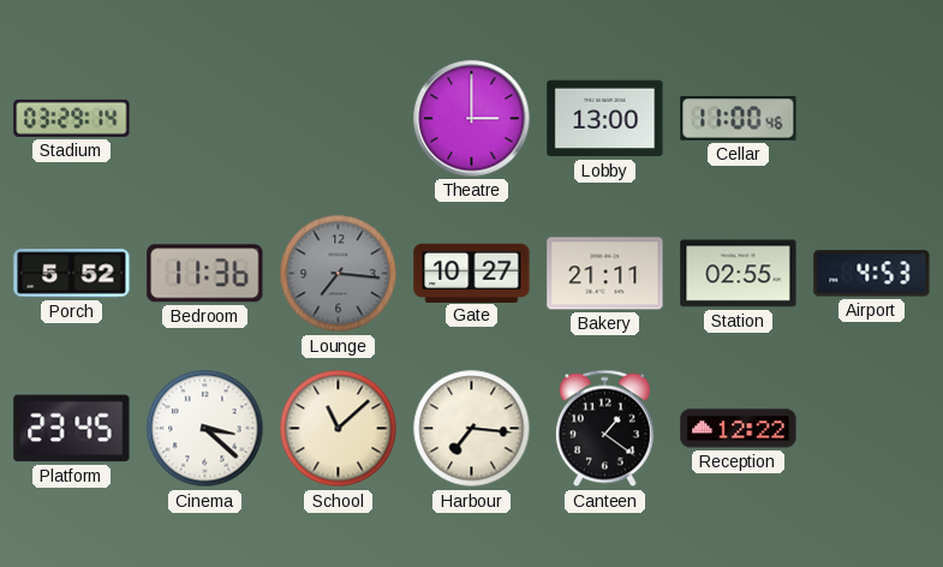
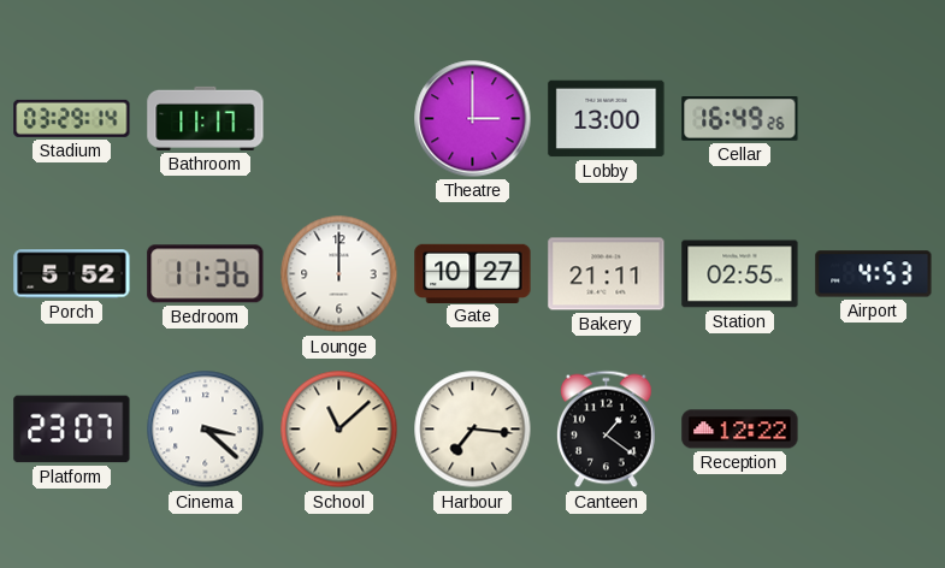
Bathroom: none -> 11:17
Cellar: 11:00 -> 16:49
Lounge: 7:16 -> 12:00
Lounge dial: grey -> white
Platform: 23:45 -> 23:07
